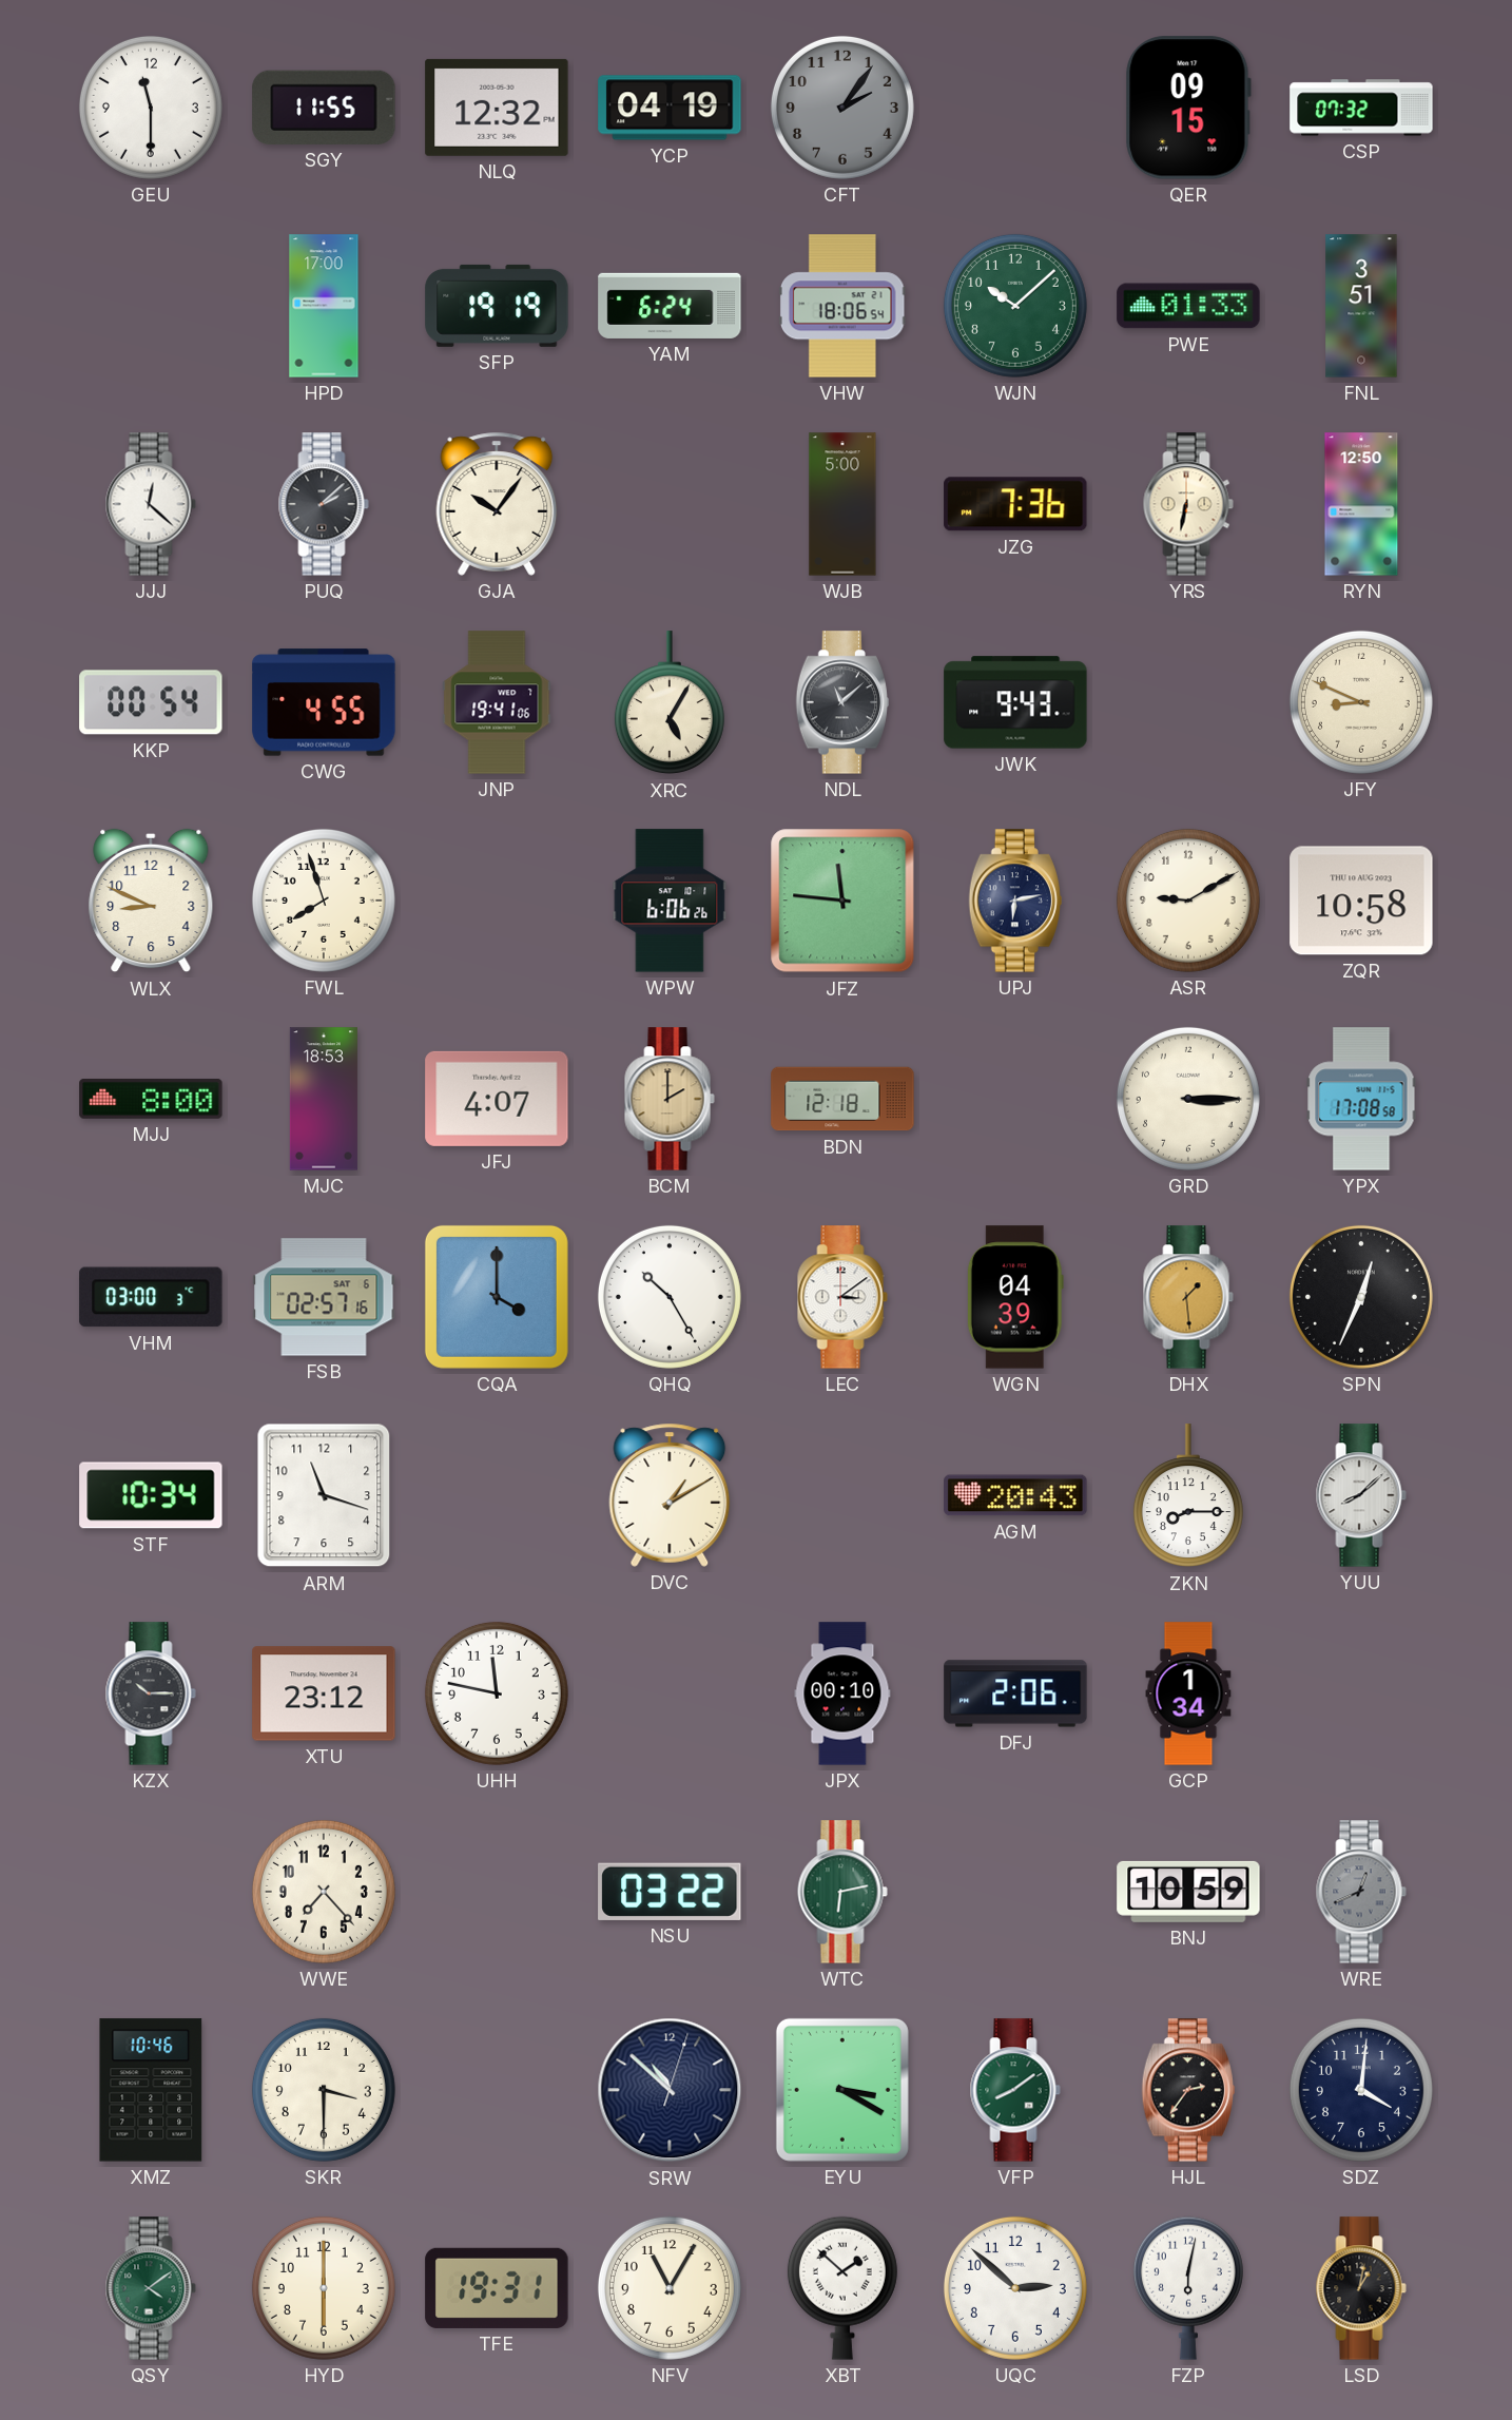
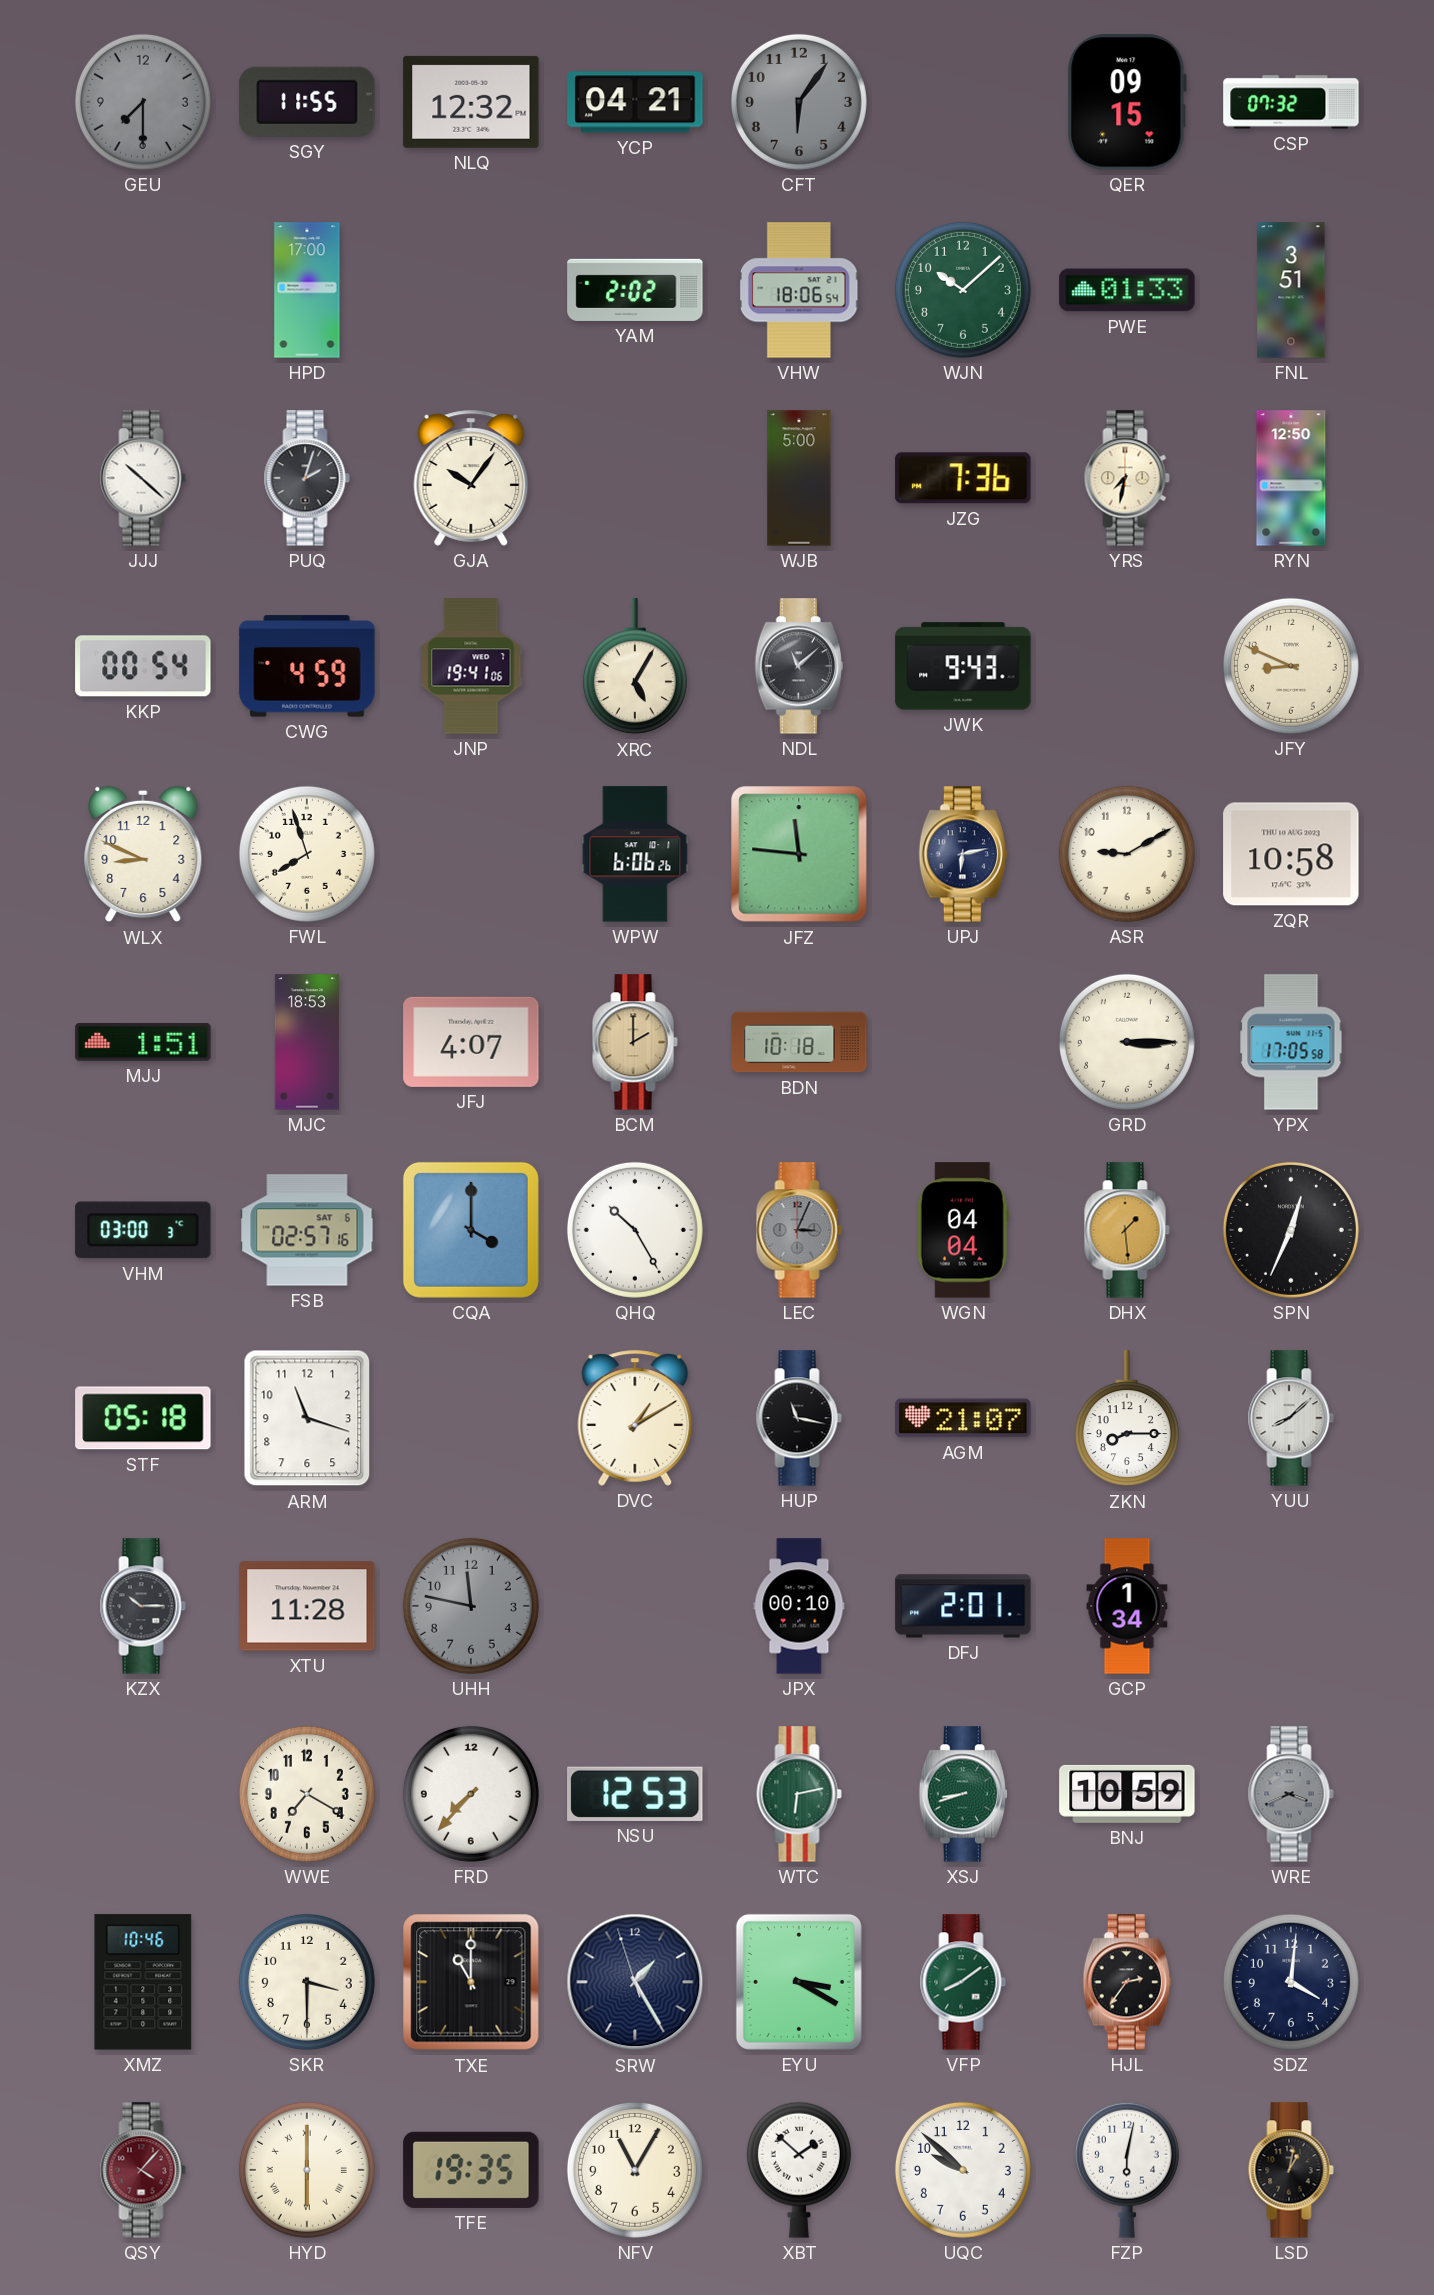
GEU: 11:30 -> 7:30
GEU dial: white -> grey
YCP: 04:19 -> 04:21
CFT: 2:06 -> 6:06
SFP: 19:19 -> none
YAM: 6:24 -> 2:02
JJJ: 12:22 -> 10:22
PUQ: 2:08 -> 2:03
YRS: 6:32 -> 7:32
CWG: 4:55 -> 4:59
MJJ: 8:00 -> 1:51
BDN: 12:18 -> 10:18
YPX: 17:08 -> 17:05
LEC: 3:09 -> 3:04
LEC dial: white -> grey
WGN: 04:39 -> 04:04
STF: 10:34 -> 05:18
HUP: none -> 11:17
AGM: 20:43 -> 21:07
XTU: 23:12 -> 11:28
UHH dial: white -> grey
DFJ: 2:06 -> 2:01
WWE: 7:23 -> 7:20
FRD: none -> 7:37
NSU: 03:22 -> 12:53
XSJ: none -> 8:42
WRE: 12:41 -> 3:41
TXE: none -> 11:00
SRW: 10:52 -> 1:24
QSY: 4:09 -> 4:07
QSY dial: green -> burgundy
HYD numerals: Arabic -> Roman
TFE: 19:31 -> 19:35
UQC: 2:52 -> 9:52
